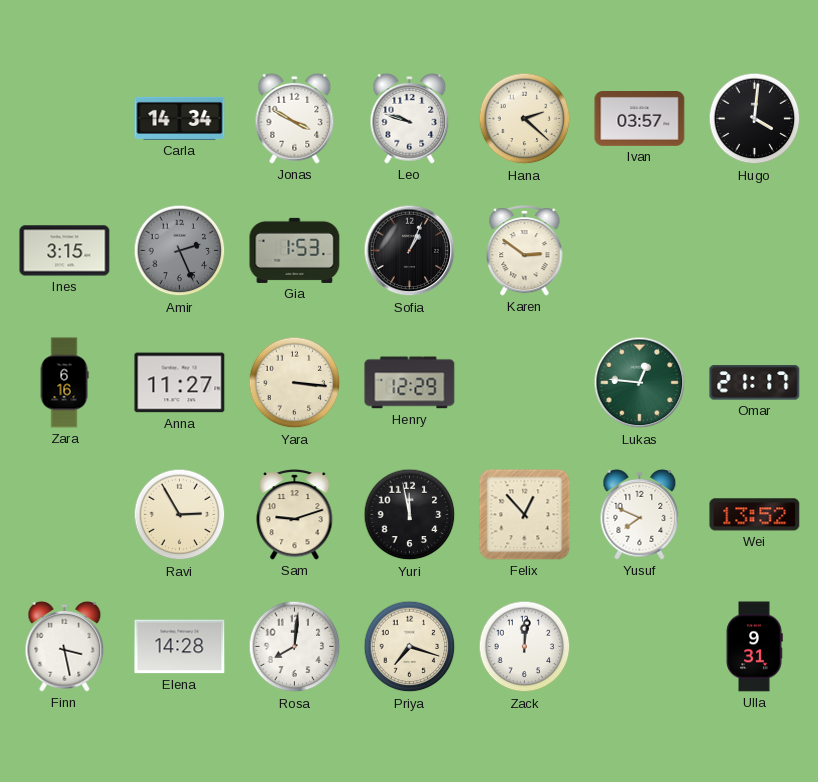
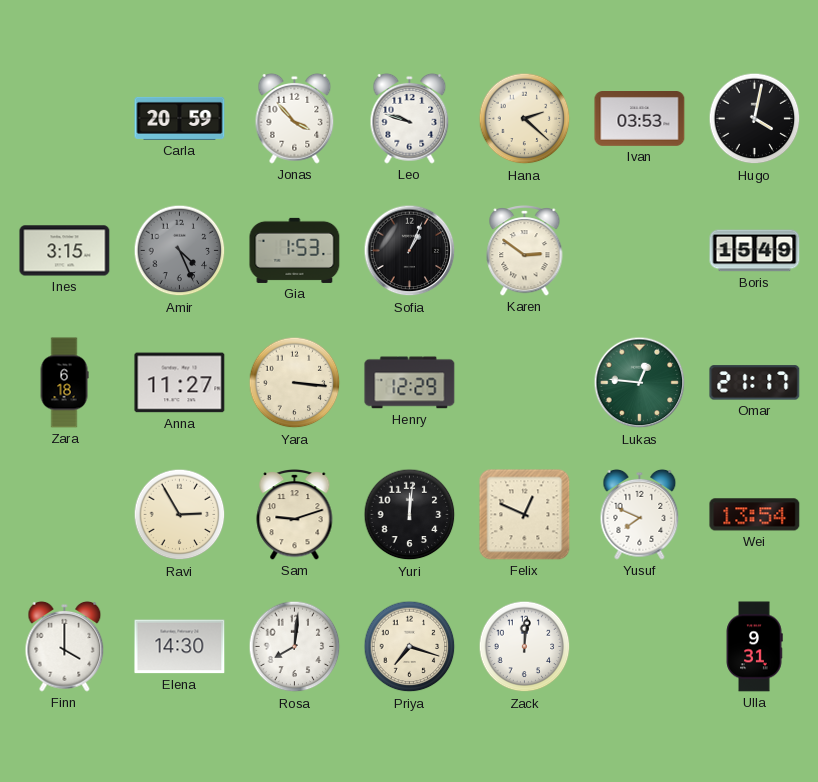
Carla: 14:34 -> 20:59
Jonas: 3:50 -> 3:53
Ivan: 03:57 -> 03:53
Hugo: 4:01 -> 4:02
Amir: 2:26 -> 4:26
Boris: none -> 15:49
Zara: 6:16 -> 6:18
Yuri: 11:58 -> 12:01
Felix: 12:53 -> 12:49
Wei: 13:52 -> 13:54
Finn: 3:28 -> 4:00
Elena: 14:28 -> 14:30
